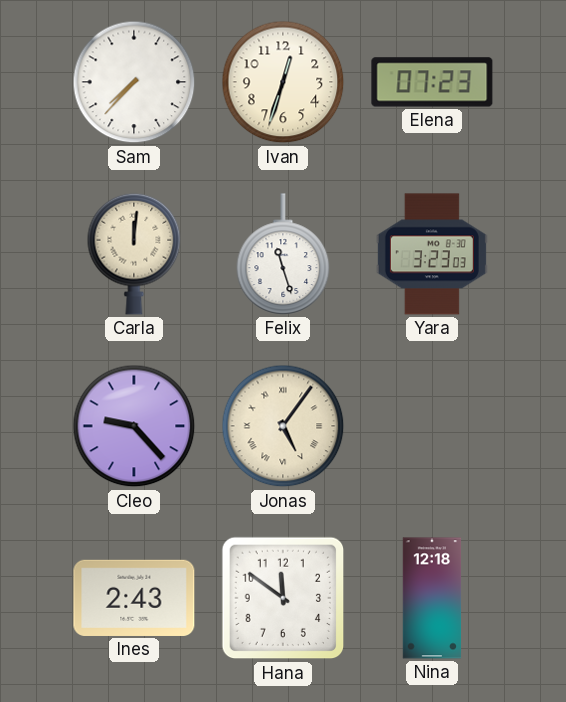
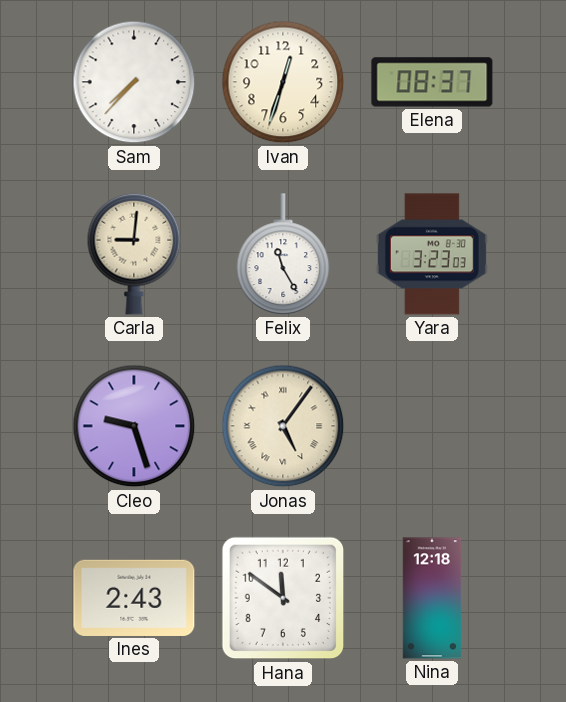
Elena: 07:23 -> 08:37
Carla: 12:01 -> 9:01
Felix: 11:27 -> 11:25
Cleo: 9:23 -> 9:27
